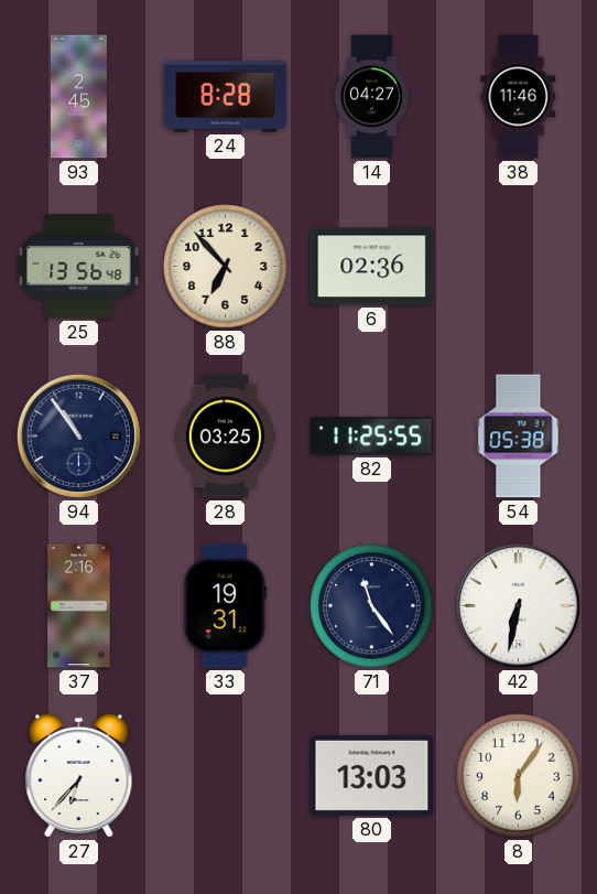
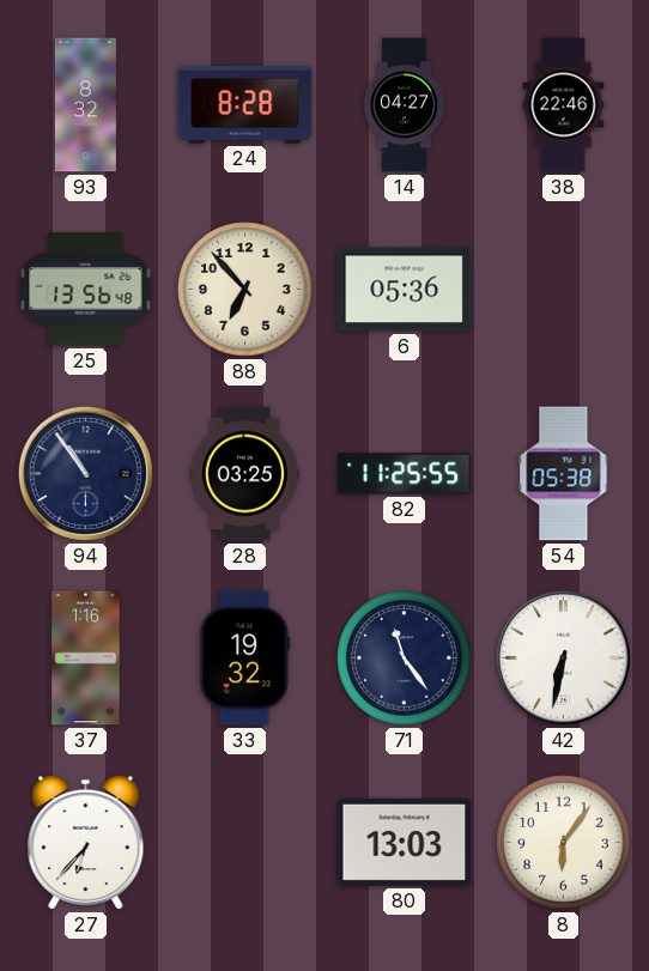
93: 2:45 -> 8:32
38: 11:46 -> 22:46
6: 02:36 -> 05:36
37: 2:16 -> 1:16
33: 19:31 -> 19:32
